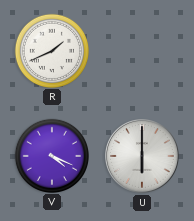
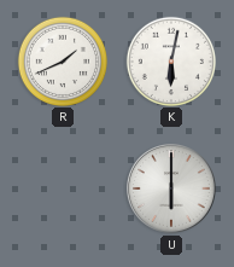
K: none -> 6:02
V: 4:19 -> none
